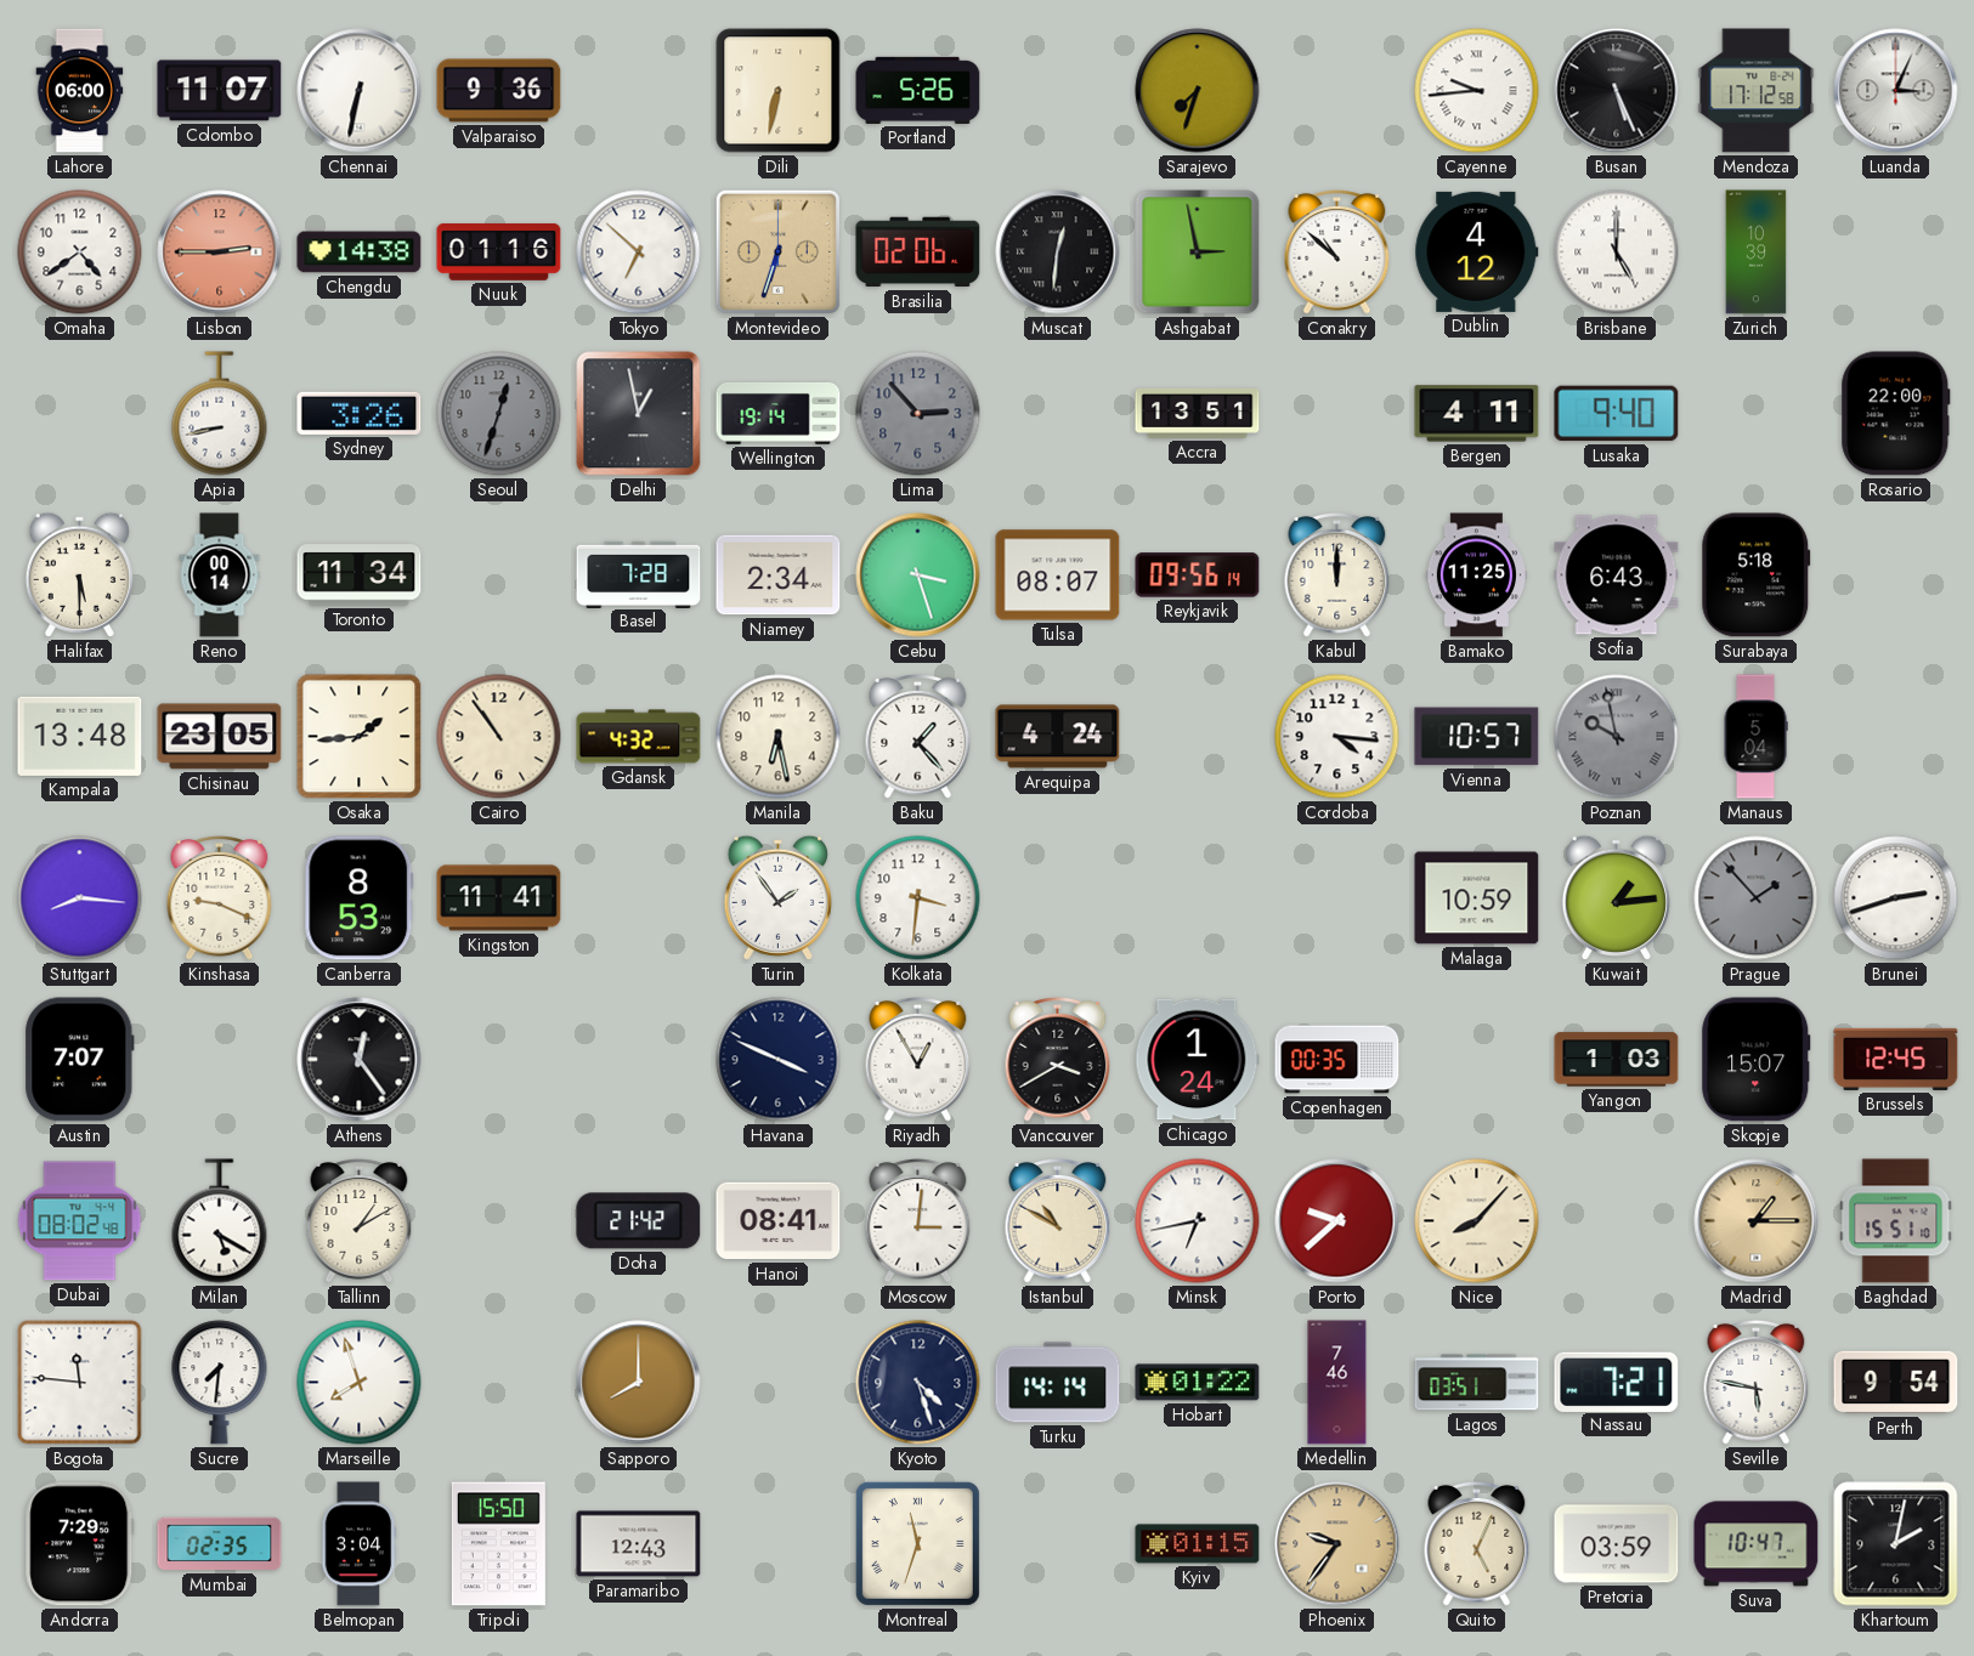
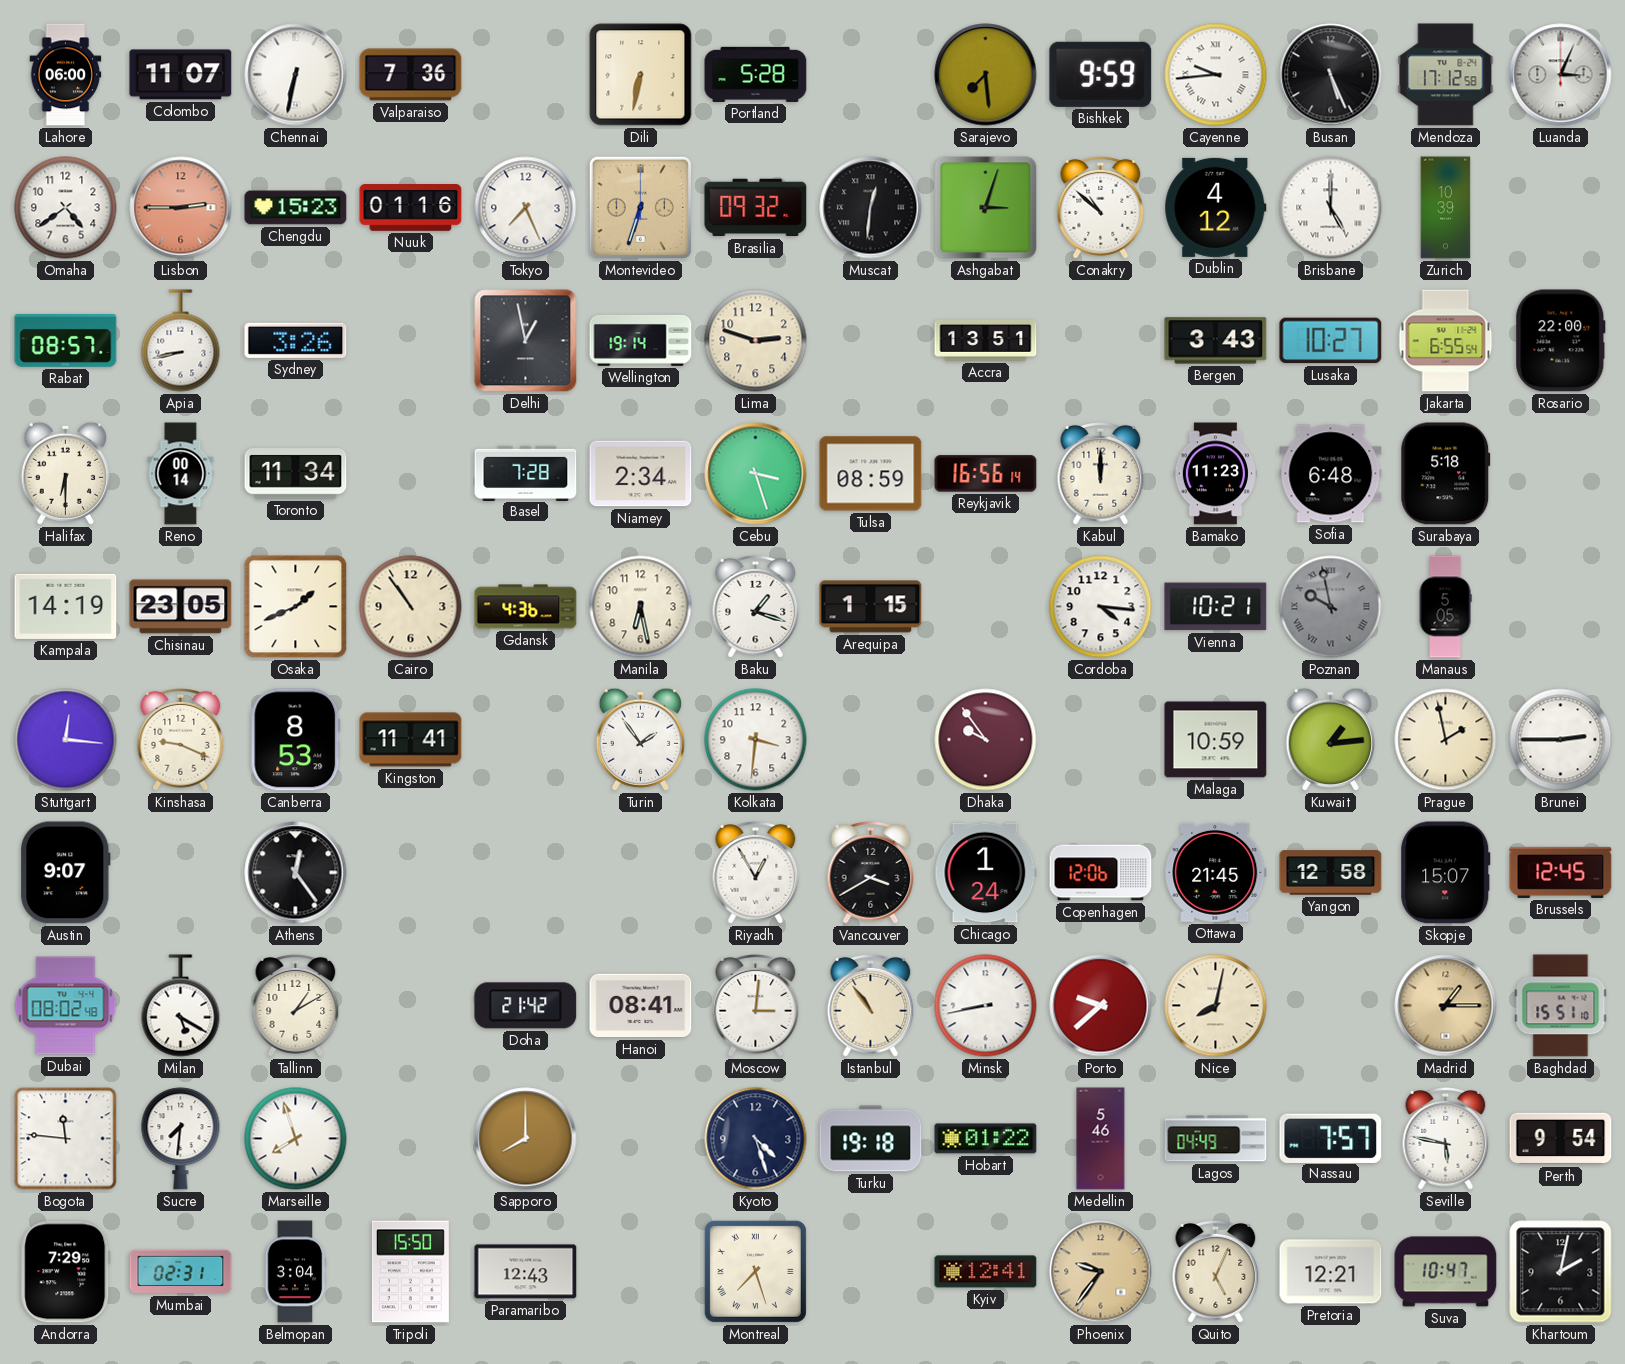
Valparaiso: 9:36 -> 7:36
Portland: 5:26 -> 5:28
Sarajevo: 7:33 -> 7:29
Bishkek: none -> 9:59
Chengdu: 14:38 -> 15:23
Tokyo: 6:52 -> 7:26
Brasilia: 02:06 -> 09:32
Ashgabat: 2:58 -> 3:03
Rabat: none -> 08:57
Seoul: 12:33 -> none
Lima: 2:53 -> 2:48
Lima dial: grey -> cream
Bergen: 4:11 -> 3:43
Lusaka: 9:40 -> 10:27
Jakarta: none -> 6:55
Halifax: 5:30 -> 6:30
Tulsa: 08:07 -> 08:59
Reykjavik: 09:56 -> 16:56
Bamako: 11:25 -> 11:23
Sofia: 6:43 -> 6:48
Kampala: 13:48 -> 14:19
Osaka: 1:44 -> 1:41
Gdansk: 4:32 -> 4:36
Baku: 1:23 -> 1:18
Arequipa: 4:24 -> 1:15
Vienna: 10:57 -> 10:21
Manaus: 5:04 -> 5:05
Stuttgart: 8:16 -> 12:16
Dhaka: none -> 9:54
Prague: 1:53 -> 1:58
Prague dial: grey -> cream
Brunei: 2:42 -> 2:45
Austin: 7:07 -> 9:07
Havana: 3:49 -> none
Copenhagen: 00:35 -> 12:06
Ottawa: none -> 21:45
Yangon: 1:03 -> 12:58
Istanbul: 10:50 -> 10:54
Minsk: 6:43 -> 8:43
Nice: 8:07 -> 8:02
Turku: 14:14 -> 19:18
Medellin: 7:46 -> 5:46
Lagos: 03:51 -> 04:49
Nassau: 7:21 -> 7:57
Mumbai: 02:35 -> 02:31
Montreal: 11:33 -> 7:27
Kyiv: 01:15 -> 12:41
Pretoria: 03:59 -> 12:21
